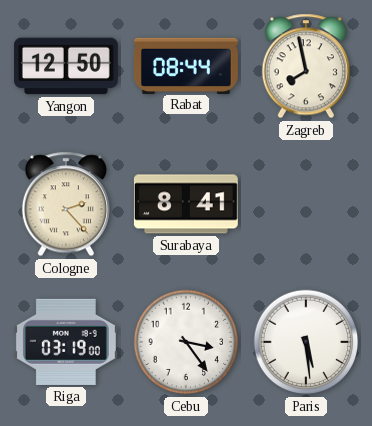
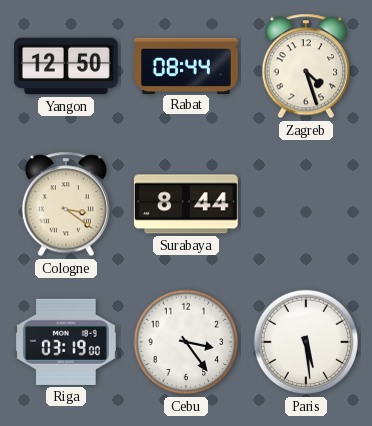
Zagreb: 7:58 -> 4:27
Cologne: 2:23 -> 3:21
Surabaya: 8:41 -> 8:44
